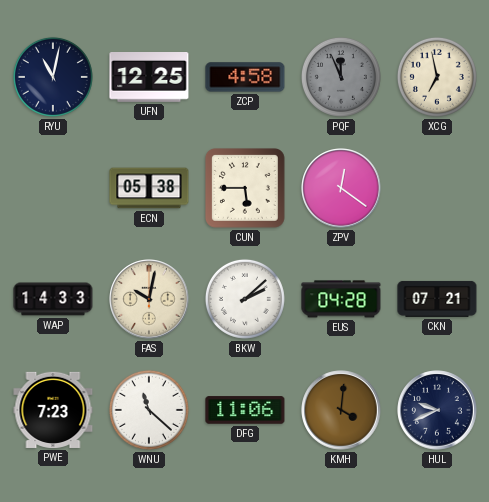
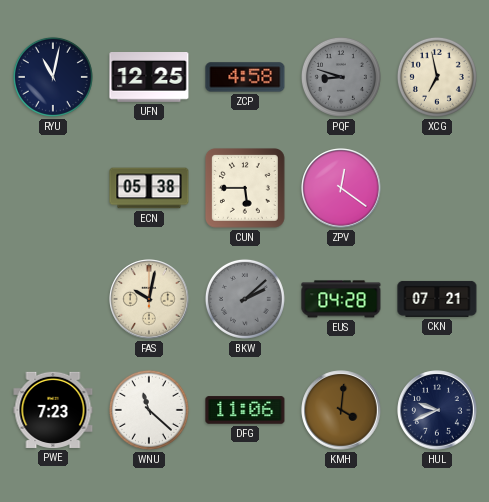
PQF: 11:56 -> 8:48
WAP: 14:33 -> none
BKW dial: white -> grey
